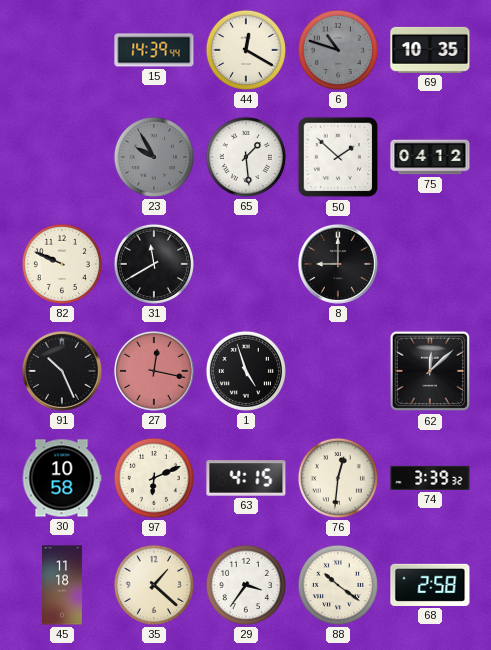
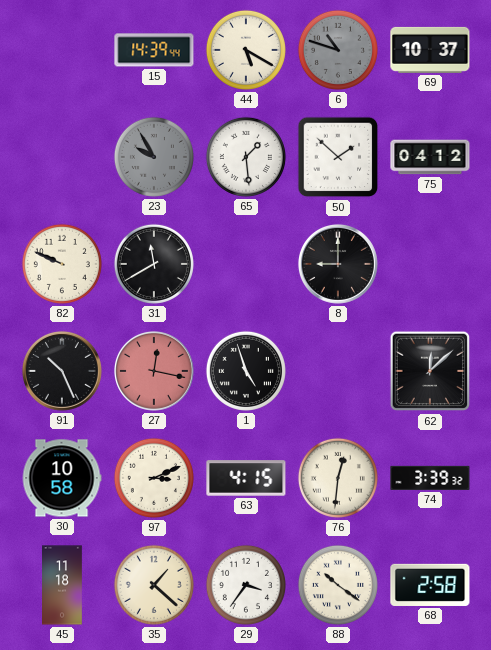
44: 12:20 -> 5:20
69: 10:35 -> 10:37
97: 6:11 -> 3:11
